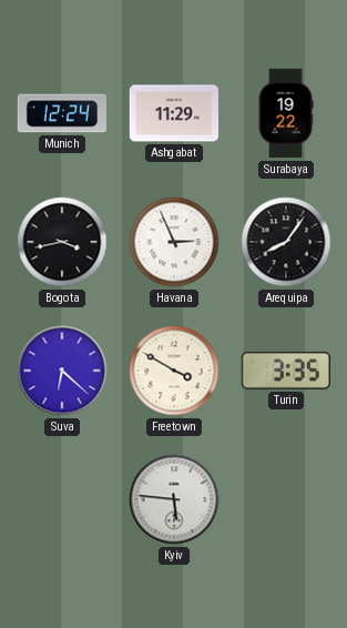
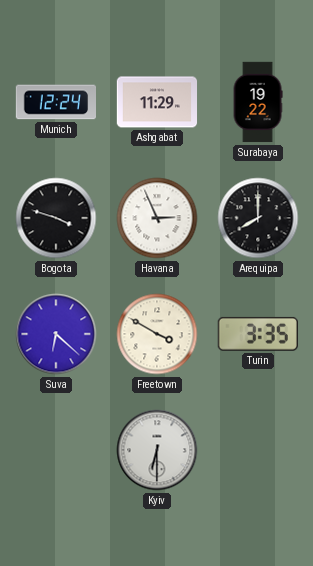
Bogota: 3:43 -> 3:48
Arequipa: 8:06 -> 8:00
Kyiv: 5:46 -> 6:30
